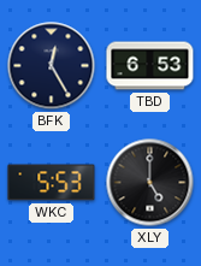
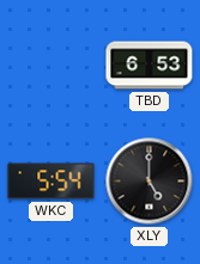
BFK: 12:25 -> none
WKC: 5:53 -> 5:54
